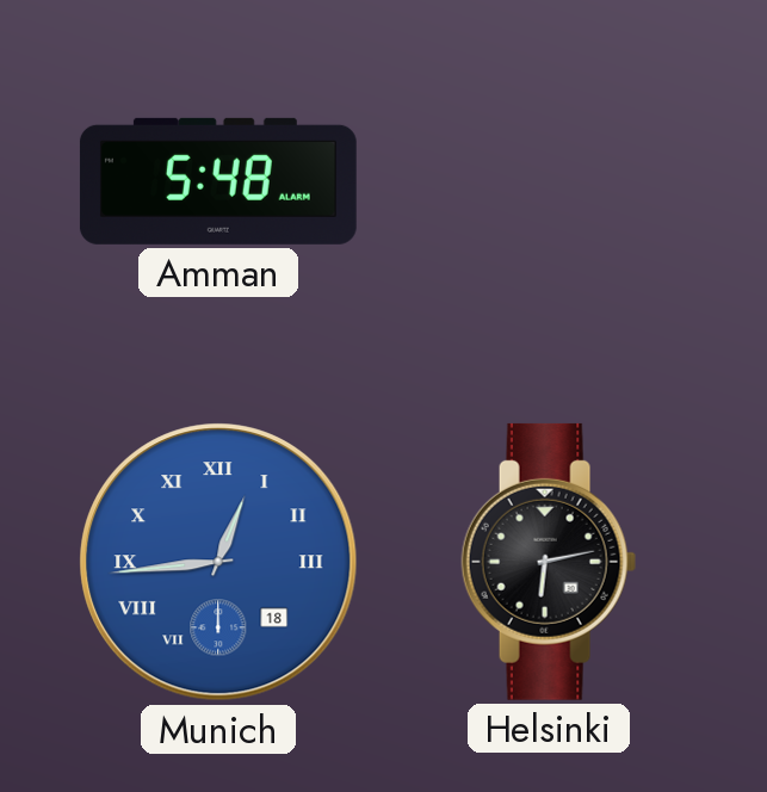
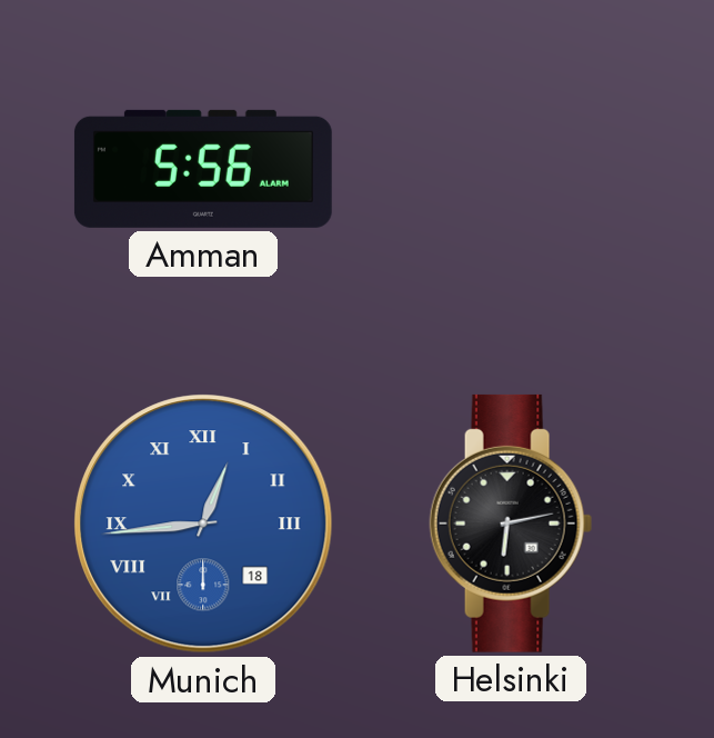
Amman: 5:48 -> 5:56
